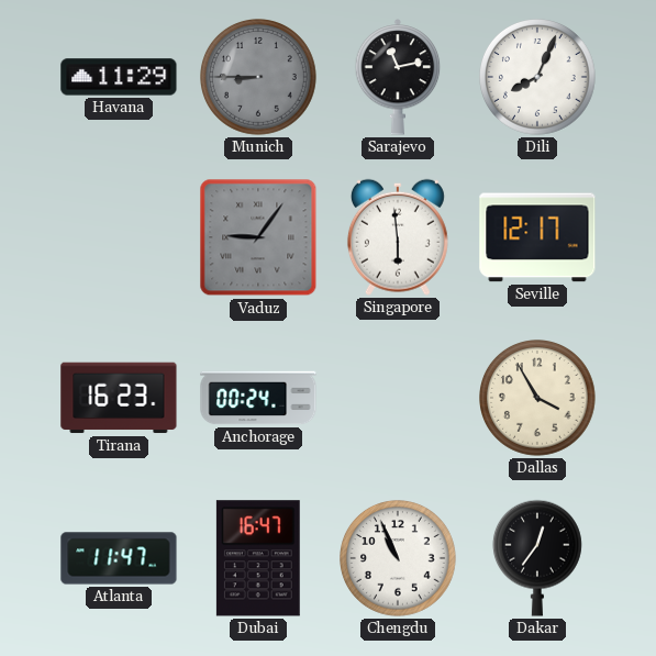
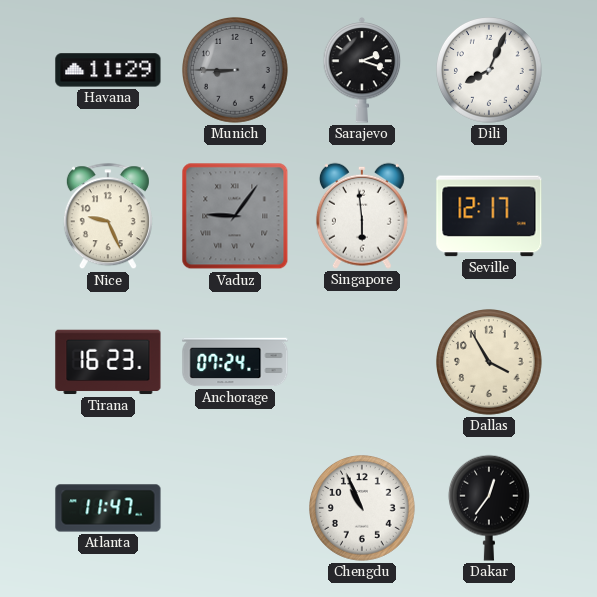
Sarajevo: 11:13 -> 2:18
Nice: none -> 9:26
Anchorage: 00:24 -> 07:24
Dubai: 16:47 -> none
